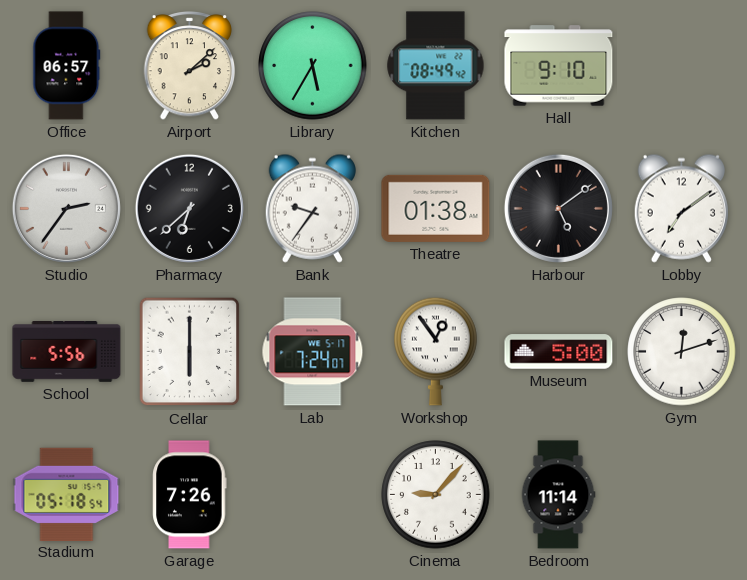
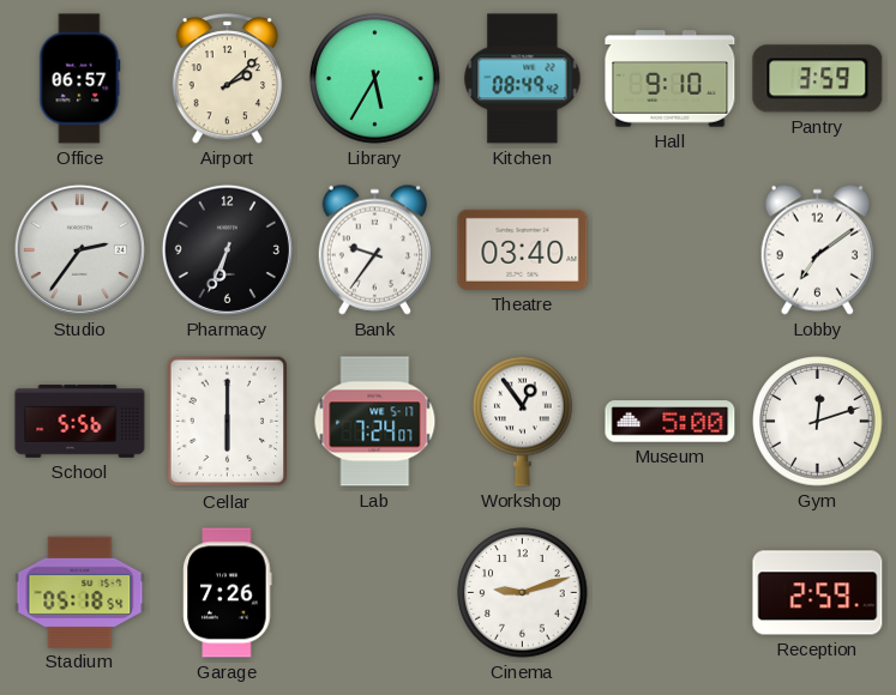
Pantry: none -> 3:59
Pharmacy: 6:38 -> 6:34
Theatre: 01:38 -> 03:40
Harbour: 5:09 -> none
Cinema: 9:07 -> 9:12
Bedroom: 11:14 -> none
Reception: none -> 2:59
